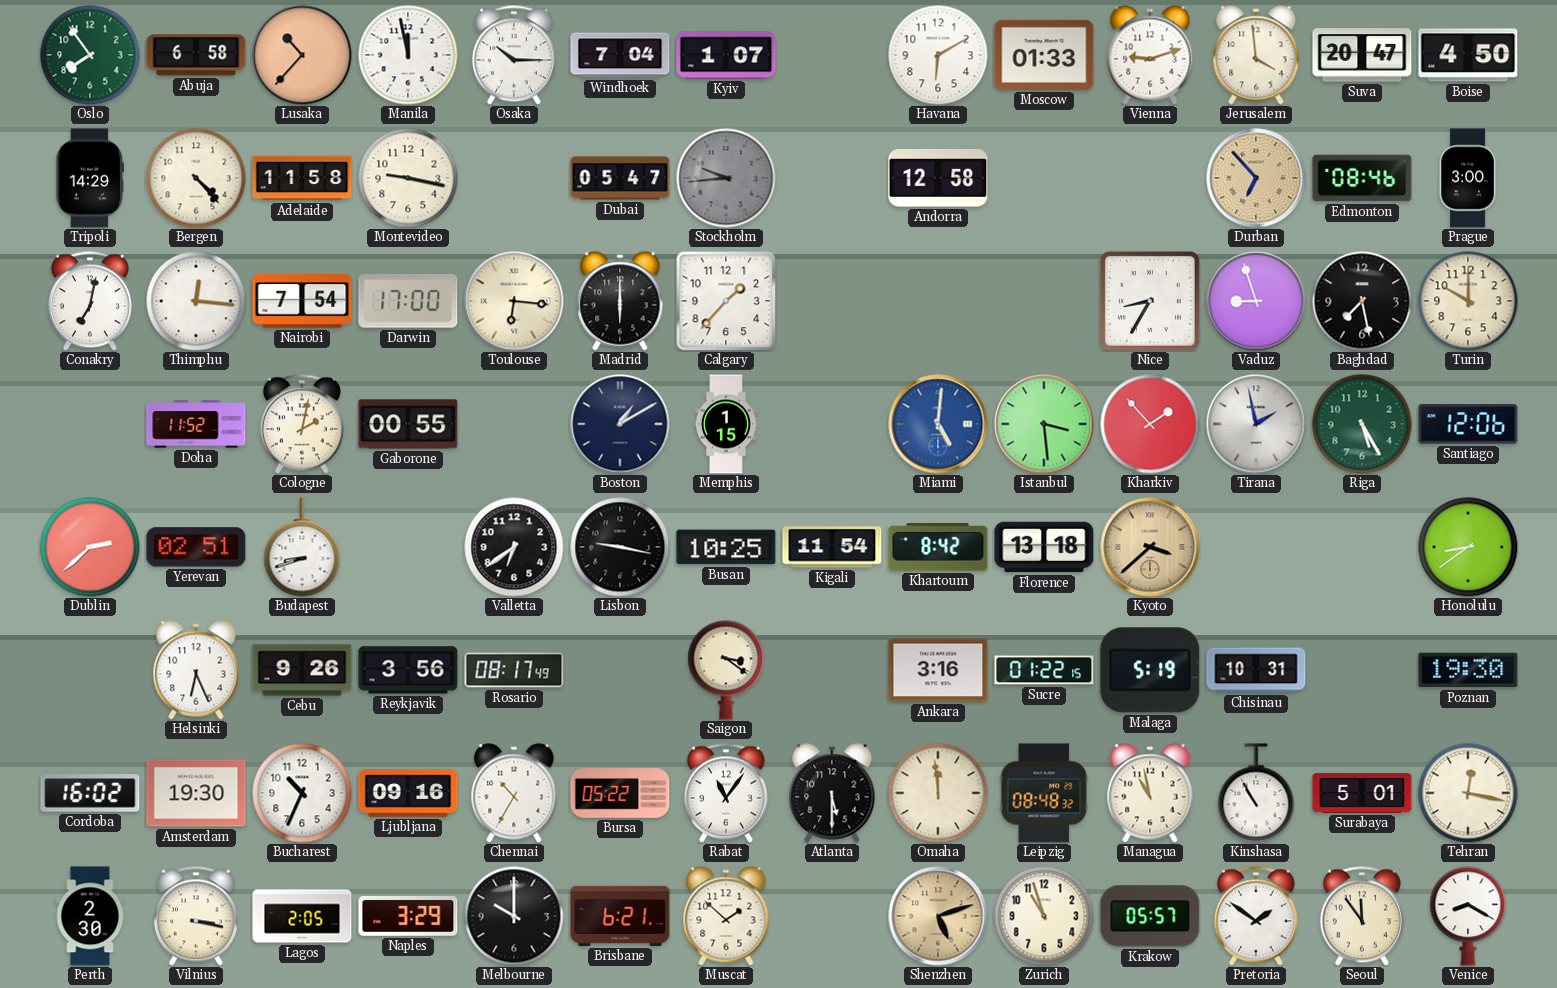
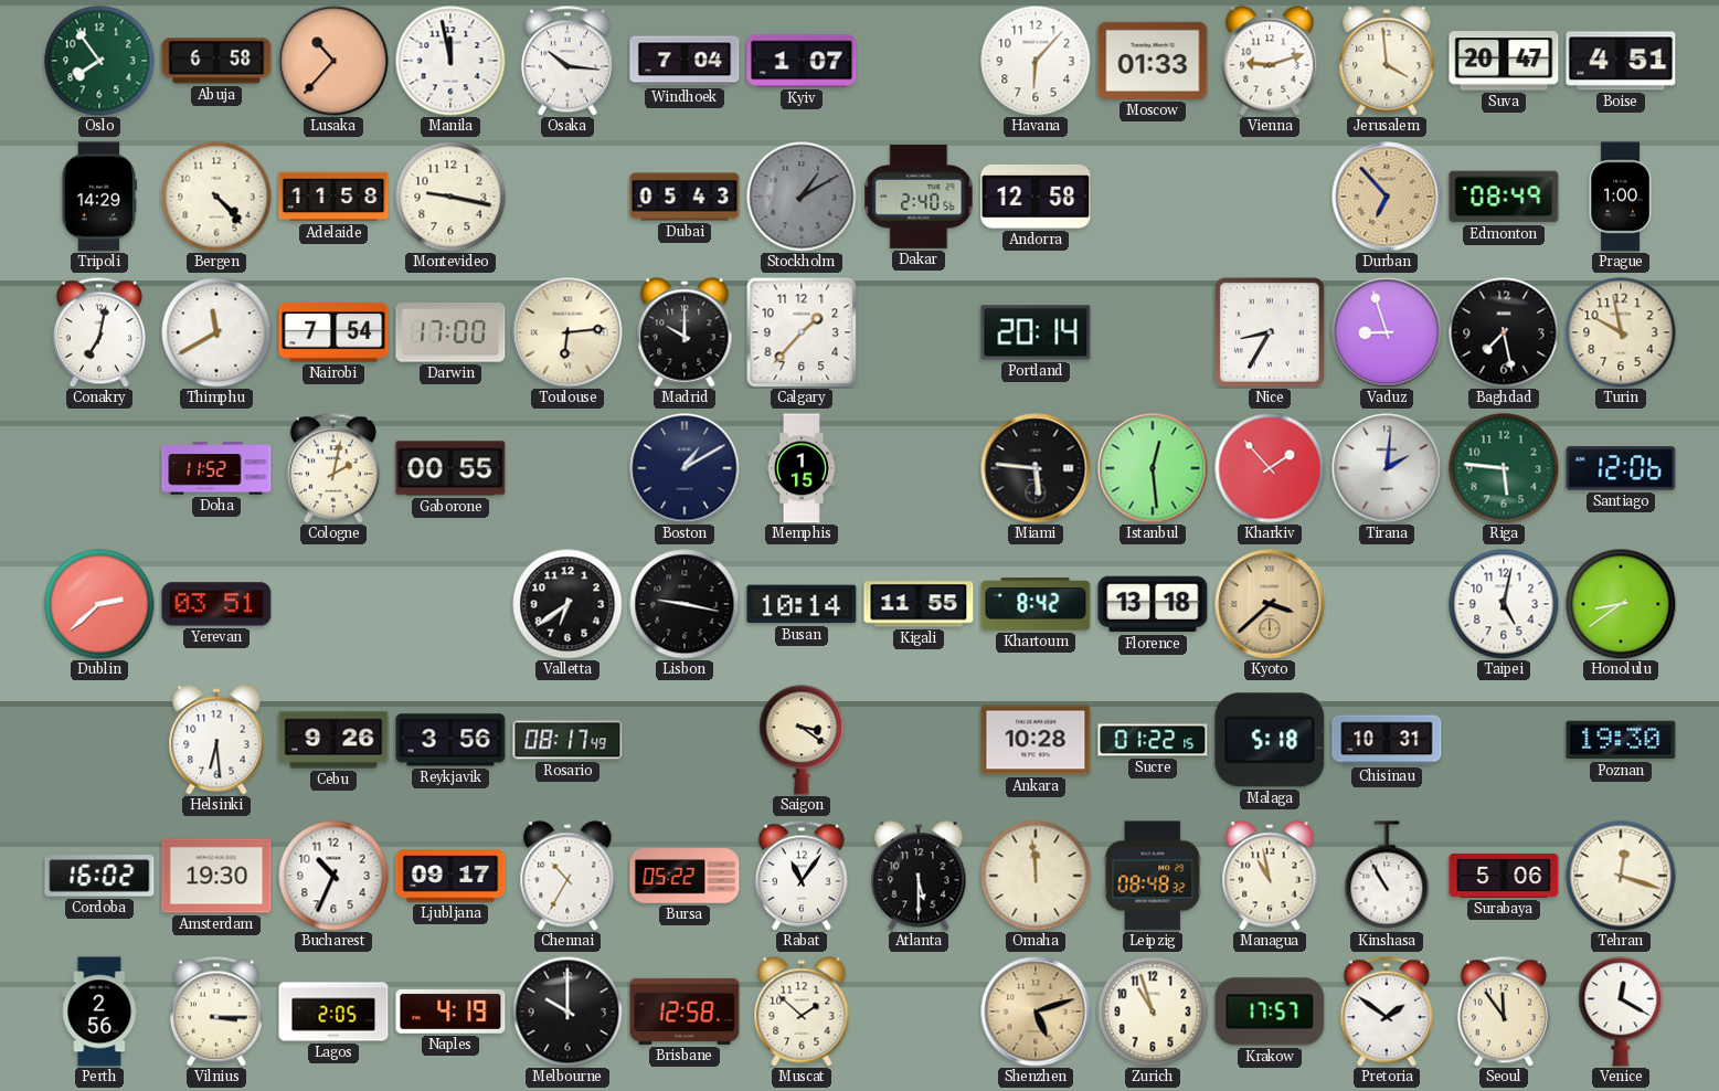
Osaka: 10:15 -> 10:16
Havana: 6:10 -> 6:07
Boise: 4:50 -> 4:51
Dubai: 05:47 -> 05:43
Stockholm: 9:44 -> 1:10
Dakar: none -> 2:40
Edmonton: 08:46 -> 08:49
Prague: 3:00 -> 1:00
Thimphu: 12:16 -> 11:40
Toulouse: 6:16 -> 6:14
Madrid: 6:00 -> 10:00
Portland: none -> 20:14
Turin: 10:00 -> 9:58
Miami: 5:01 -> 5:46
Miami dial: blue -> black
Istanbul: 3:29 -> 12:29
Tirana: 1:58 -> 2:01
Riga: 5:25 -> 5:46
Yerevan: 02:51 -> 03:51
Budapest: 8:42 -> none
Busan: 10:25 -> 10:14
Kigali: 11:54 -> 11:55
Taipei: none -> 5:02
Helsinki: 6:26 -> 6:29
Ankara: 3:16 -> 10:28
Malaga: 5:19 -> 5:18
Ljubljana: 09:16 -> 09:17
Surabaya: 5:01 -> 5:06
Tehran: 12:17 -> 12:18
Perth: 2:30 -> 2:56
Vilnius: 3:17 -> 3:15
Naples: 3:29 -> 4:19
Brisbane: 6:21 -> 12:58
Krakow: 05:57 -> 17:57
Venice: 8:20 -> 12:20
